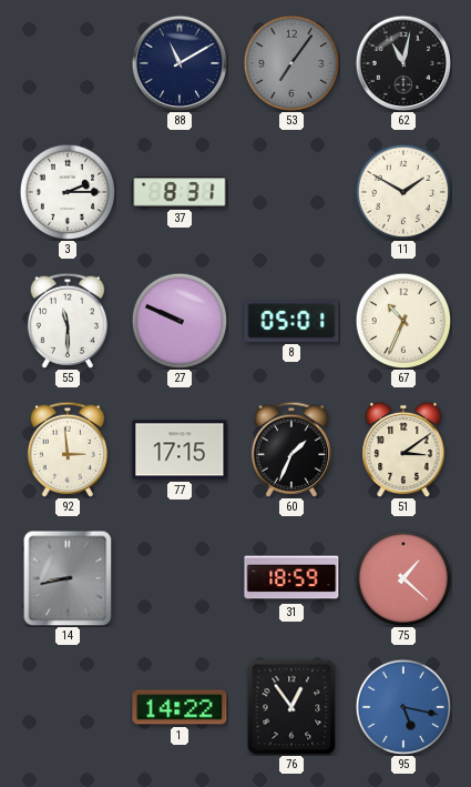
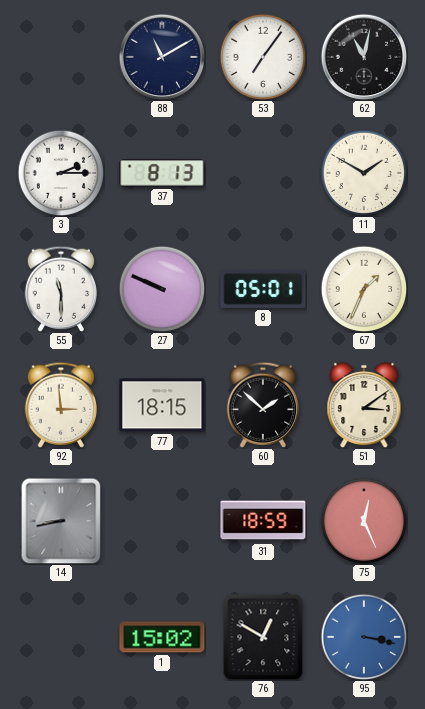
53 dial: grey -> white
37: 8:31 -> 8:13
67: 10:34 -> 1:34
77: 17:15 -> 18:15
60: 1:34 -> 1:52
75: 1:22 -> 12:26
1: 14:22 -> 15:02
76: 12:54 -> 12:50
95: 5:17 -> 3:17
